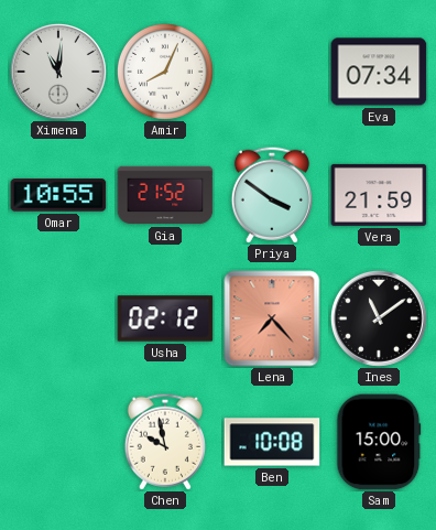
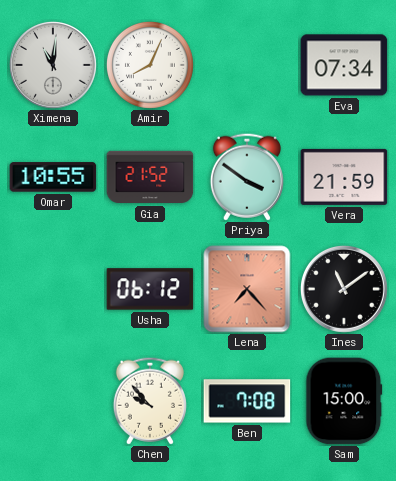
Usha: 02:12 -> 06:12
Chen: 9:58 -> 9:53
Ben: 10:08 -> 7:08
